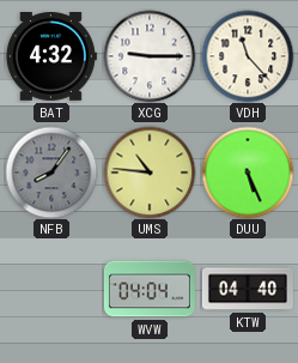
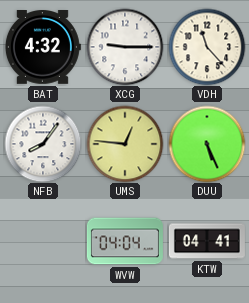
NFB dial: grey -> white
UMS: 10:46 -> 12:46
KTW: 04:40 -> 04:41
